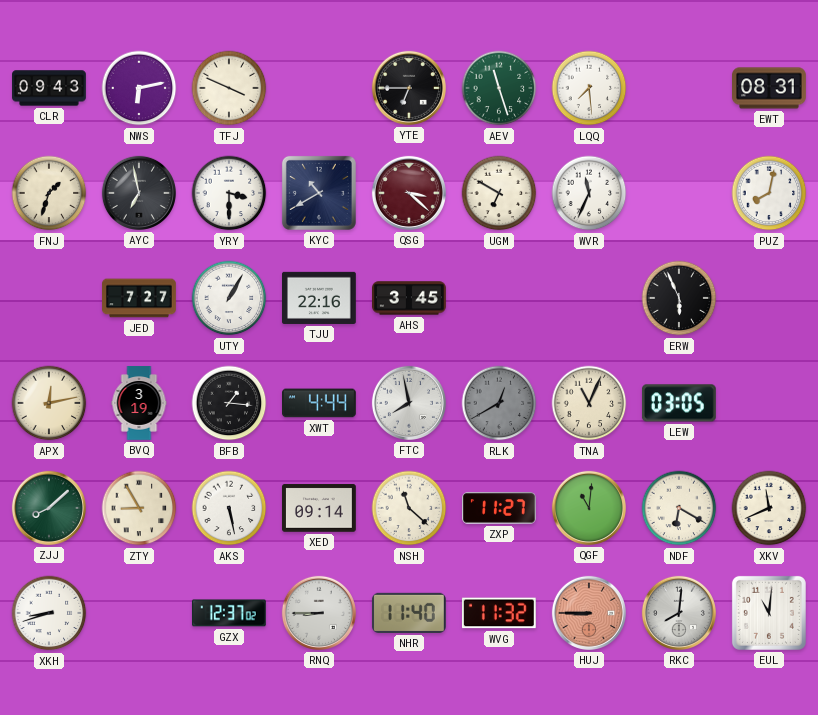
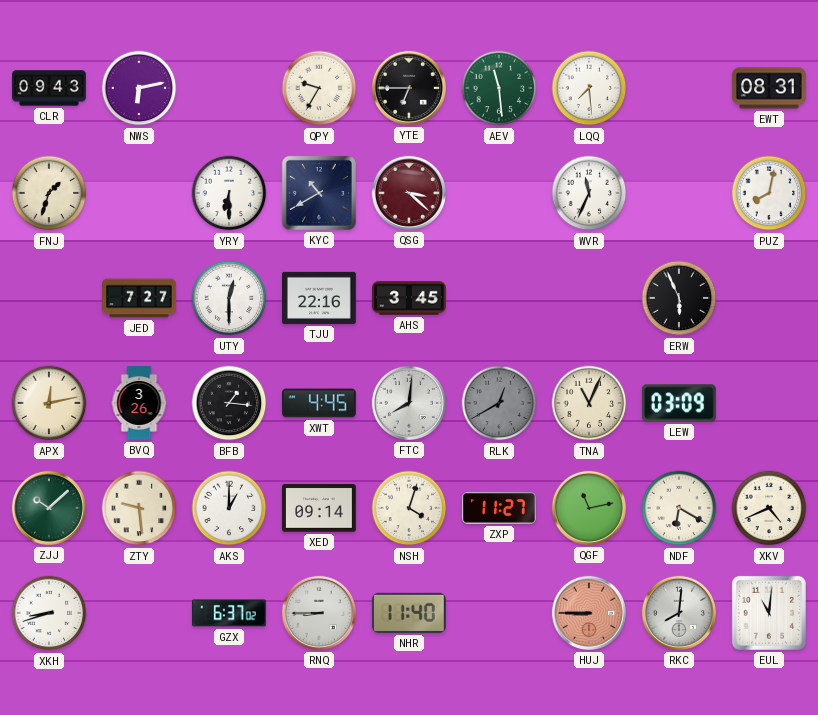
TFJ: 3:49 -> none
QPY: none -> 9:35
AEV: 11:27 -> 11:29
AYC: 6:58 -> none
YRY: 3:30 -> 6:30
UGM: 6:50 -> none
UTY: 1:05 -> 12:30
BVQ: 3:19 -> 3:26
XWT: 4:44 -> 4:45
FTC: 7:58 -> 8:01
LEW: 03:05 -> 03:09
ZJJ: 8:08 -> 10:08
ZTY: 8:55 -> 9:29
AKS: 5:28 -> 1:00
NSH: 11:22 -> 4:03
QGF: 11:01 -> 11:13
XKV: 11:41 -> 4:41
GZX: 12:37 -> 6:37
WVG: 11:32 -> none
